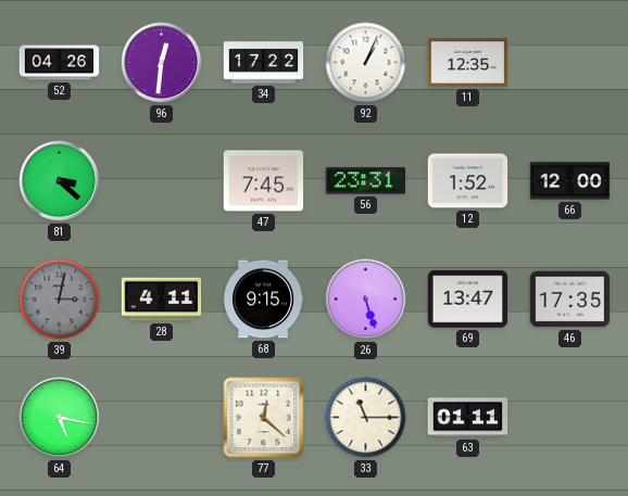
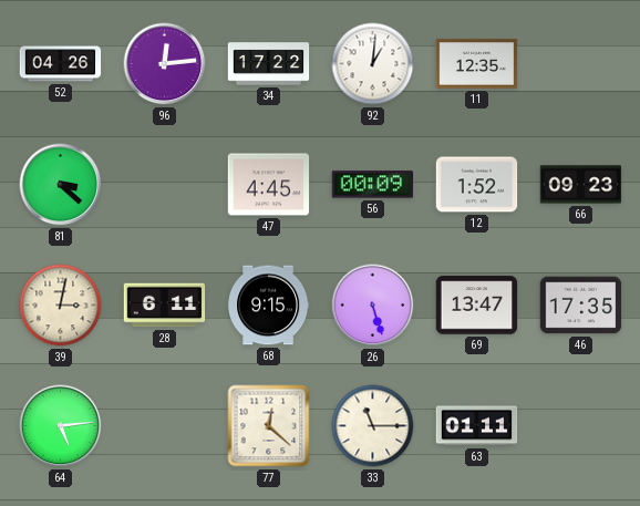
96: 12:31 -> 12:14
92: 1:04 -> 1:01
47: 7:45 -> 4:45
56: 23:31 -> 00:09
66: 12:00 -> 09:23
39 dial: grey -> cream
28: 4:11 -> 6:11
64: 5:17 -> 5:14
